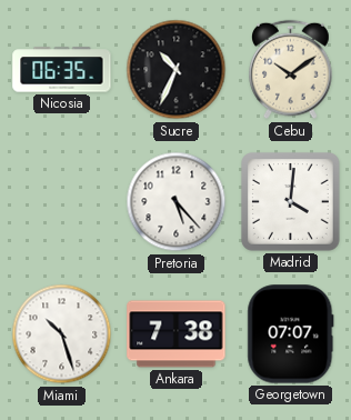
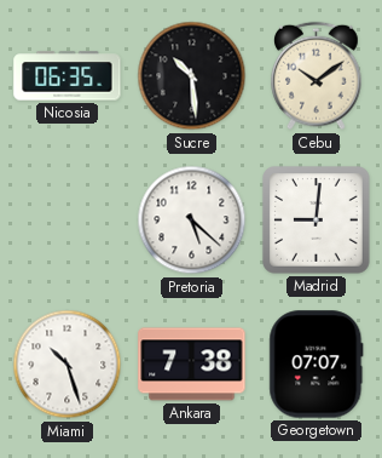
Sucre: 10:34 -> 10:29
Pretoria: 5:23 -> 5:22
Madrid: 4:01 -> 9:01
